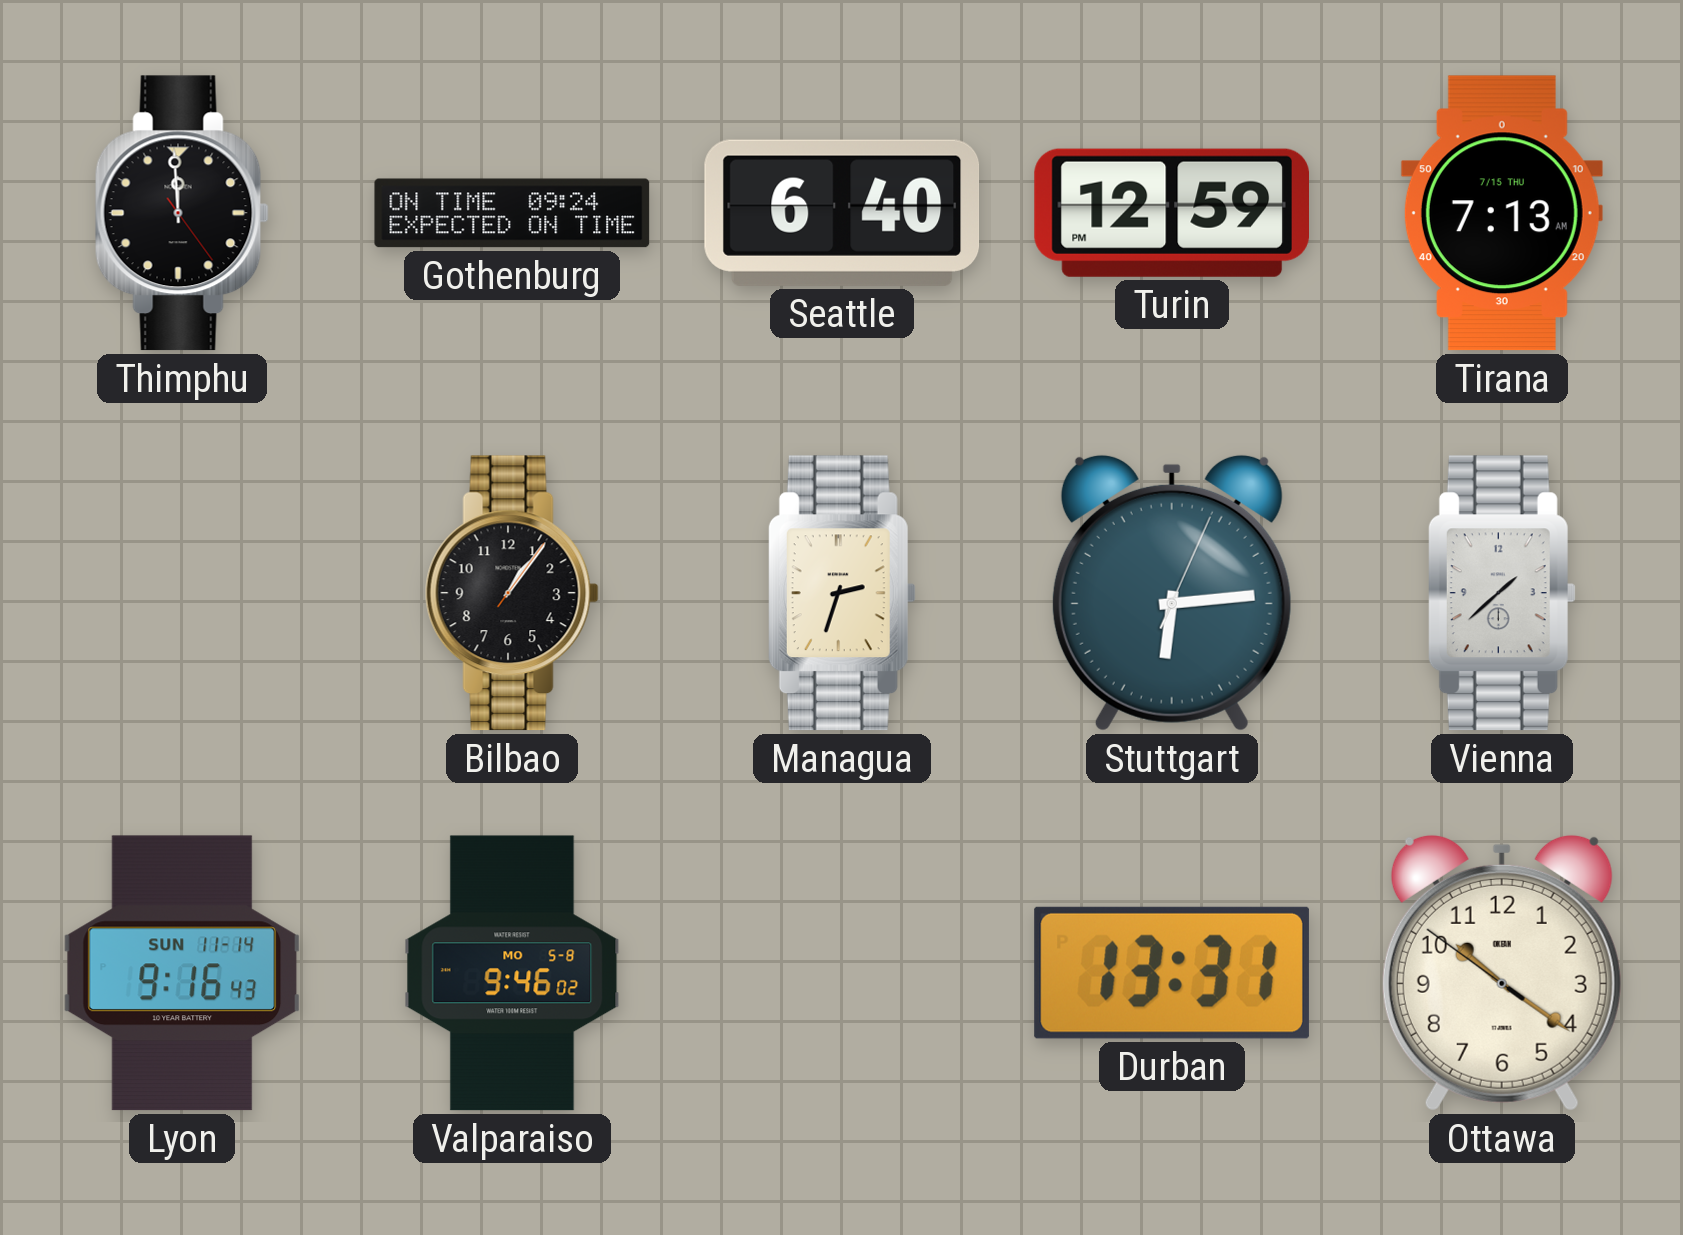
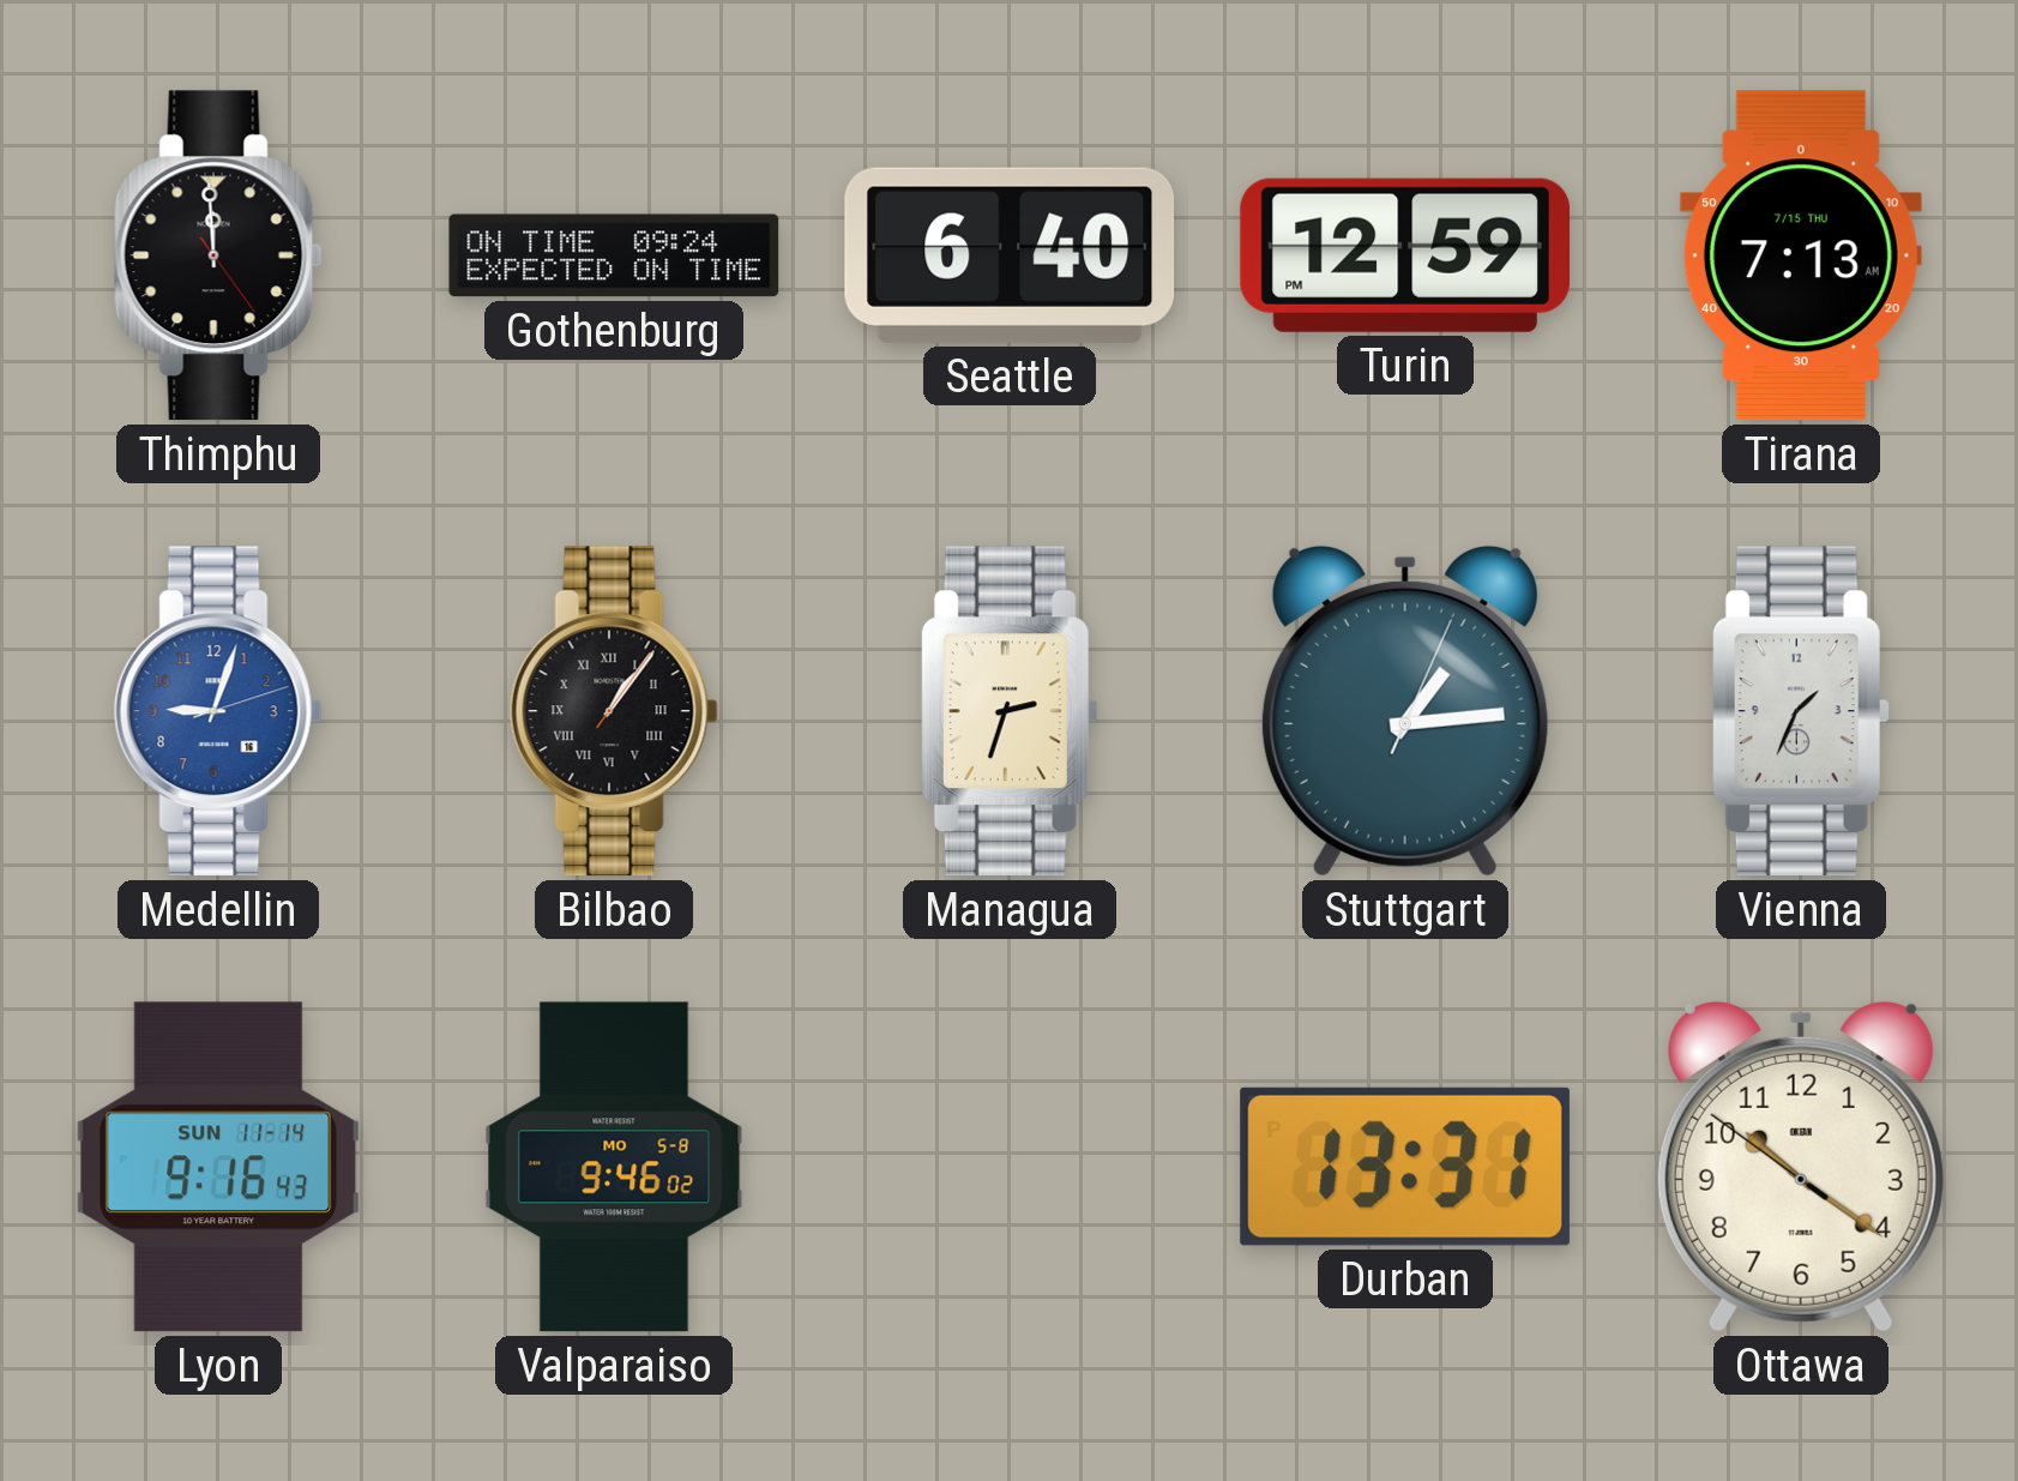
Medellin: none -> 9:03
Bilbao numerals: Arabic -> Roman
Stuttgart: 6:14 -> 1:14
Vienna: 1:38 -> 1:34
